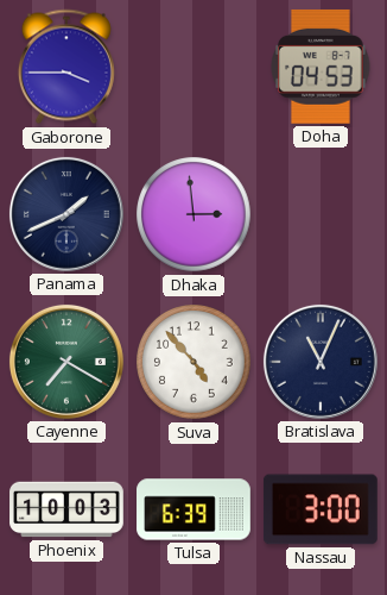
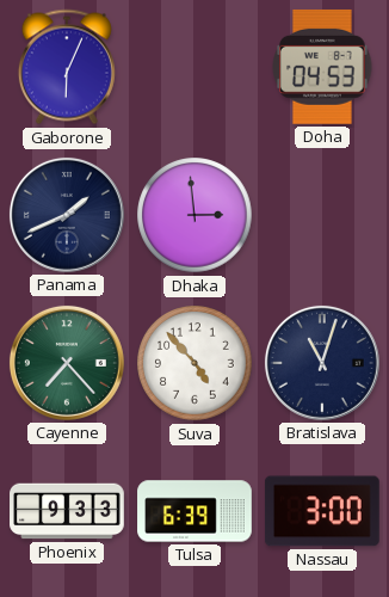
Gaborone: 3:45 -> 6:04
Cayenne: 7:20 -> 7:23
Bratislava: 11:04 -> 11:03
Phoenix: 10:03 -> 9:33
